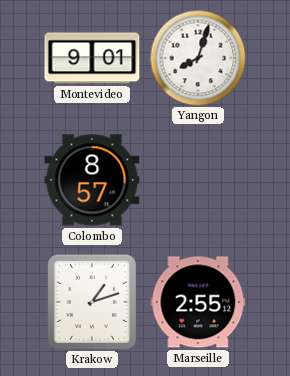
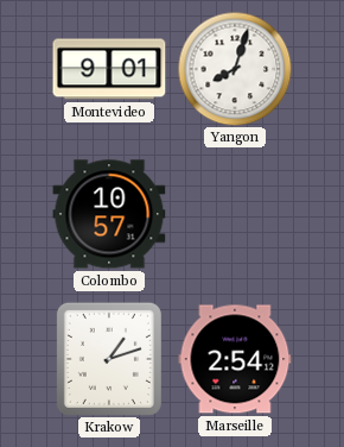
Colombo: 8:57 -> 10:57
Marseille: 2:55 -> 2:54
